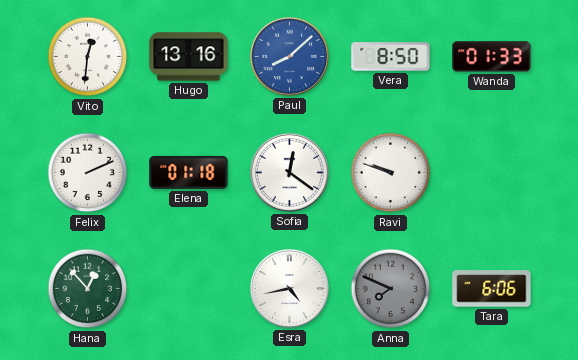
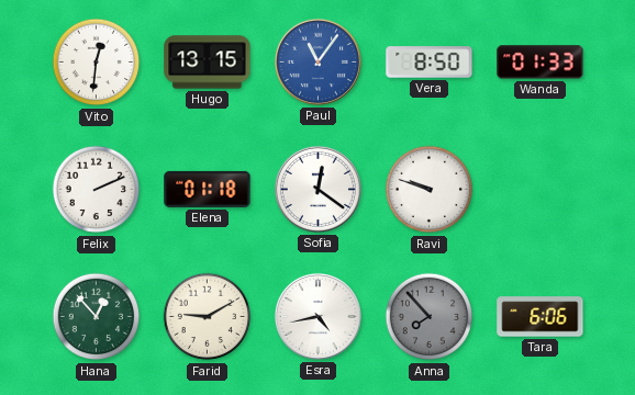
Hugo: 13:16 -> 13:15
Paul: 8:08 -> 11:06
Farid: none -> 9:10
Anna: 7:49 -> 7:53
